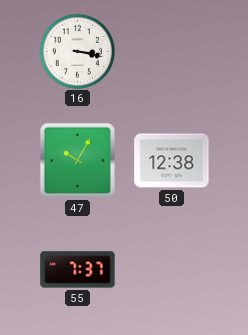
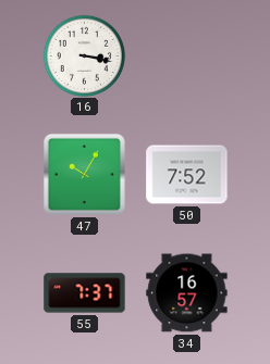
50: 12:38 -> 7:52
34: none -> 16:57
